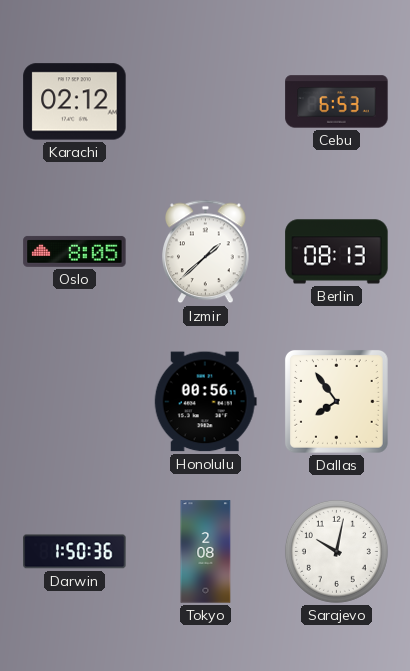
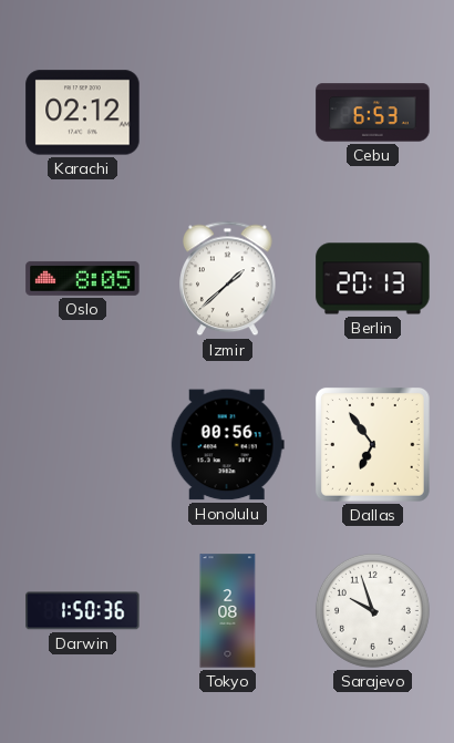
Berlin: 08:13 -> 20:13
Dallas: 7:54 -> 6:54
Sarajevo: 10:02 -> 9:57
